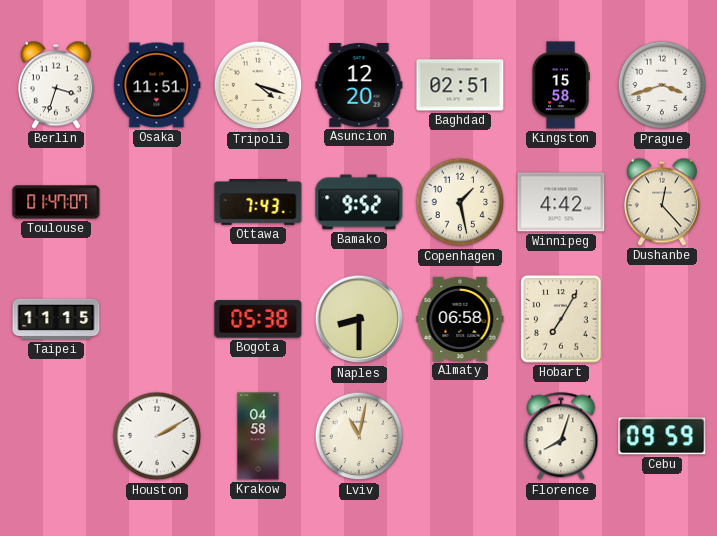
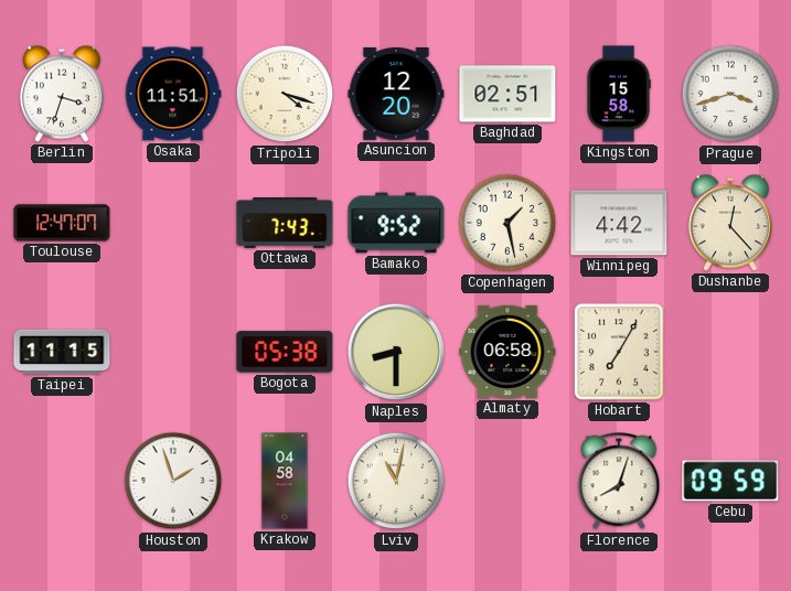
Toulouse: 01:47 -> 12:47
Houston: 2:10 -> 1:57
